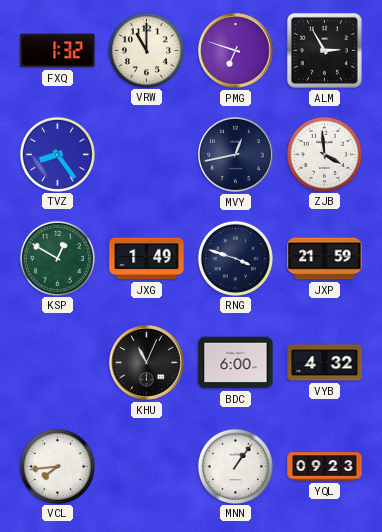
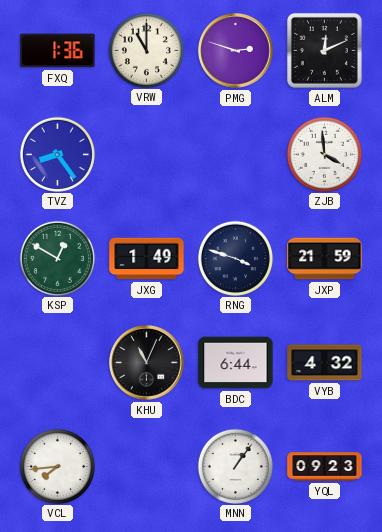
FXQ: 1:32 -> 1:36
PMG: 6:48 -> 2:48
ALM: 2:55 -> 12:11
MVY: 12:43 -> none
BDC: 6:00 -> 6:44
